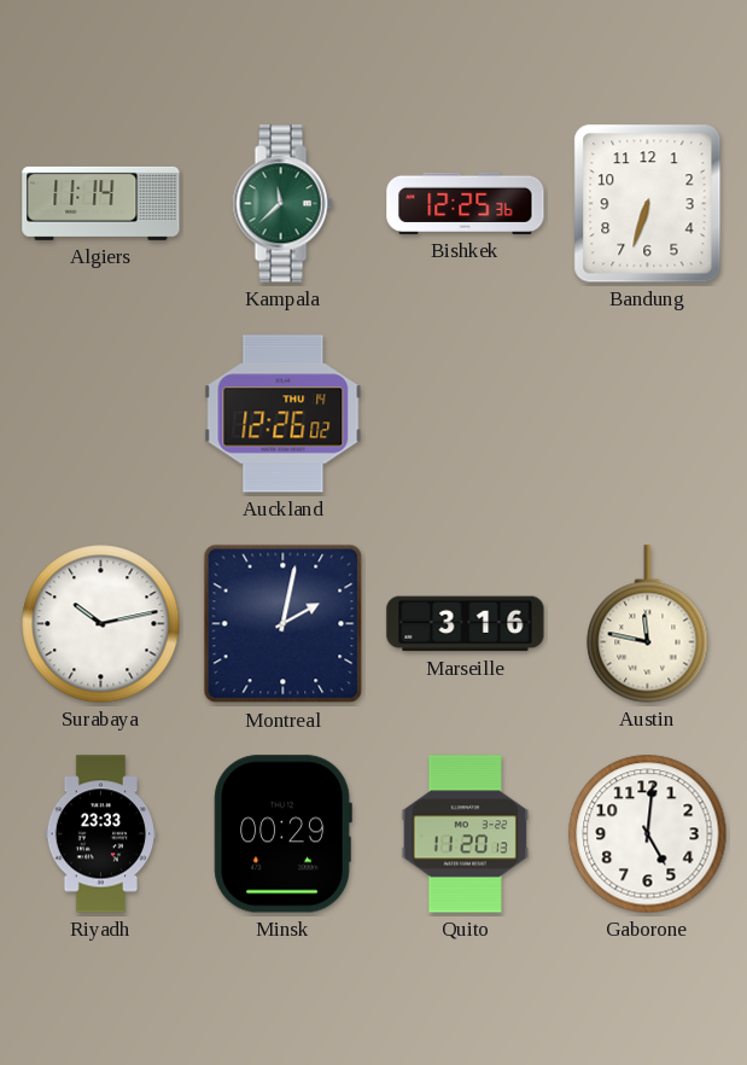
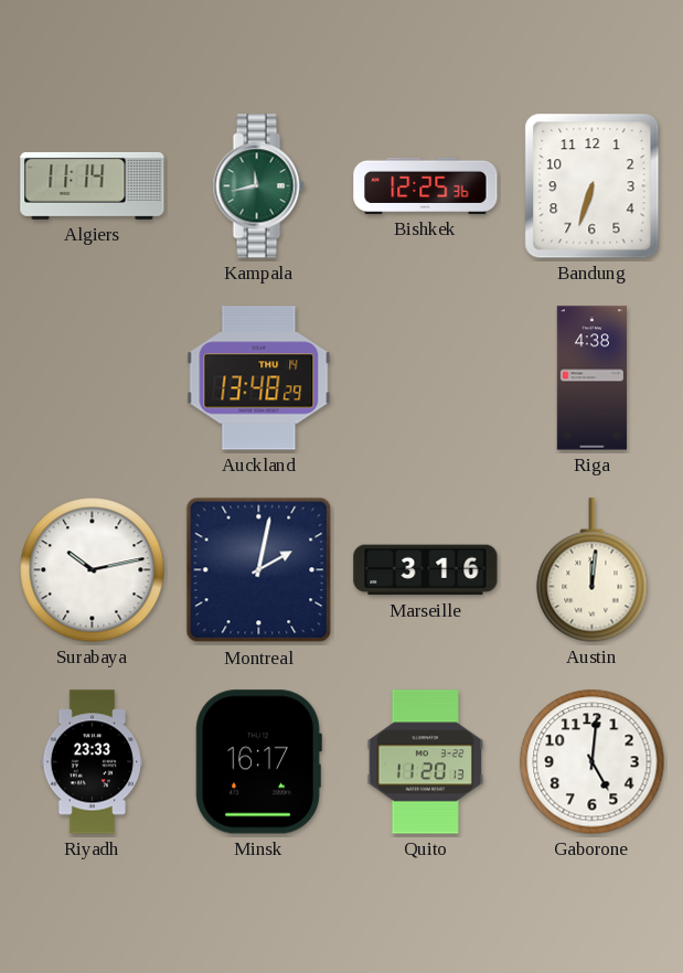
Kampala: 11:38 -> 11:43
Auckland: 12:26 -> 13:48
Riga: none -> 4:38
Austin: 11:47 -> 12:01
Minsk: 00:29 -> 16:17
